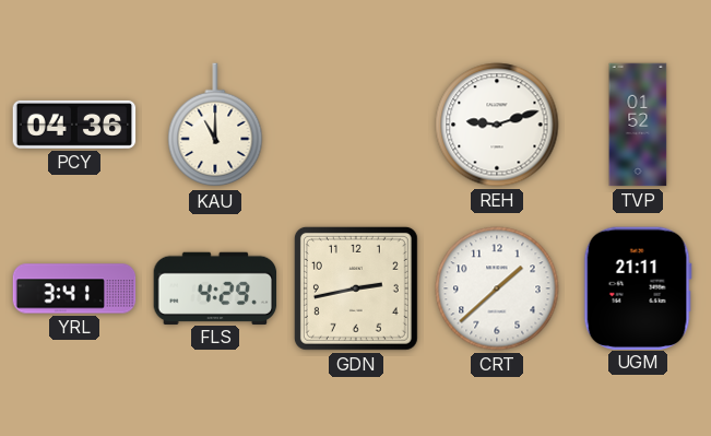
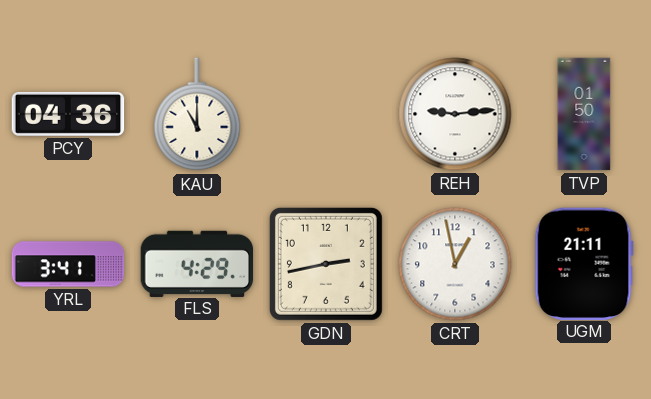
REH: 9:12 -> 9:14
TVP: 01:52 -> 01:50
CRT: 1:38 -> 12:58
